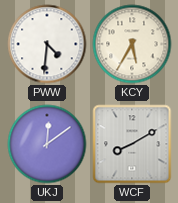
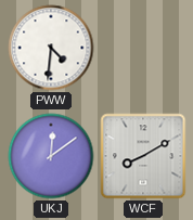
KCY: 5:35 -> none
